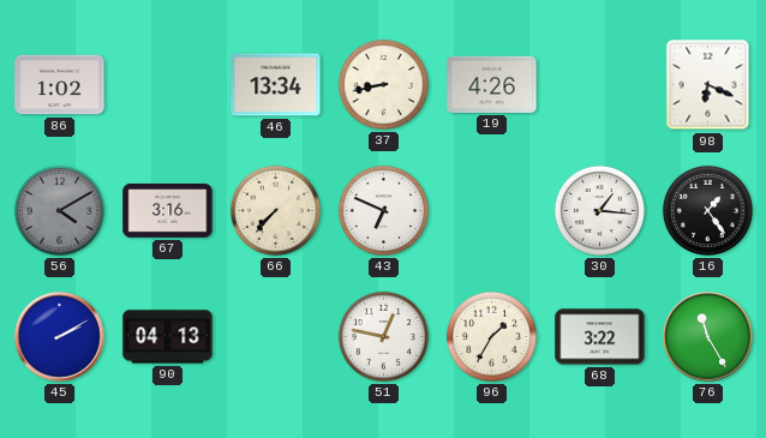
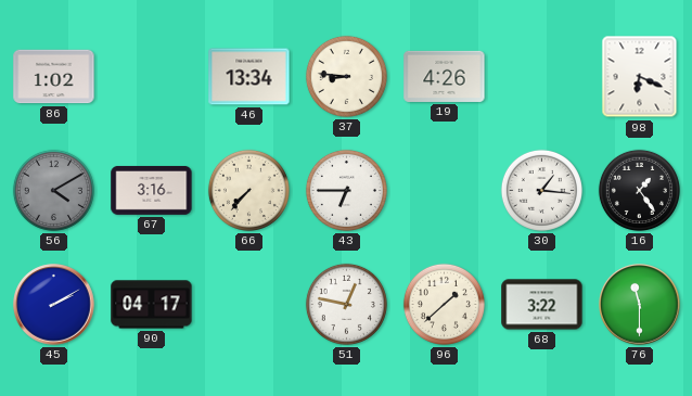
37: 8:43 -> 8:46
43: 6:49 -> 6:45
90: 04:13 -> 04:17
96: 1:35 -> 1:38
76: 11:25 -> 11:30
